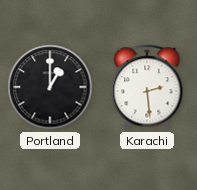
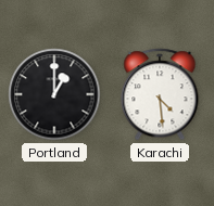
Karachi: 2:29 -> 4:29
